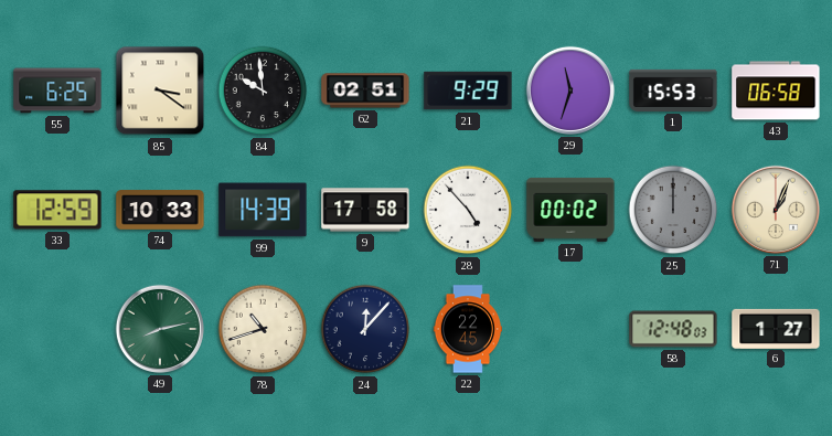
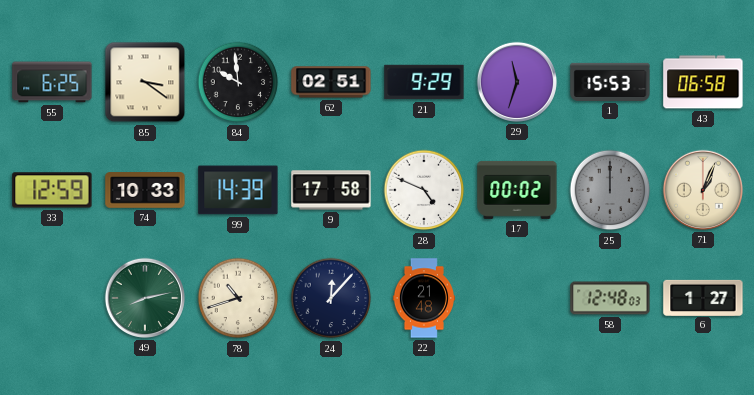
28: 4:53 -> 4:49
22: 22:45 -> 21:48
